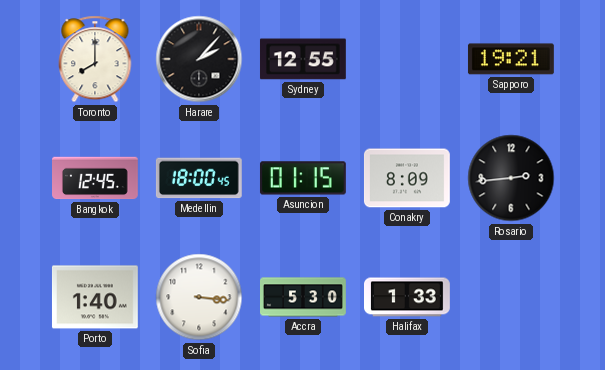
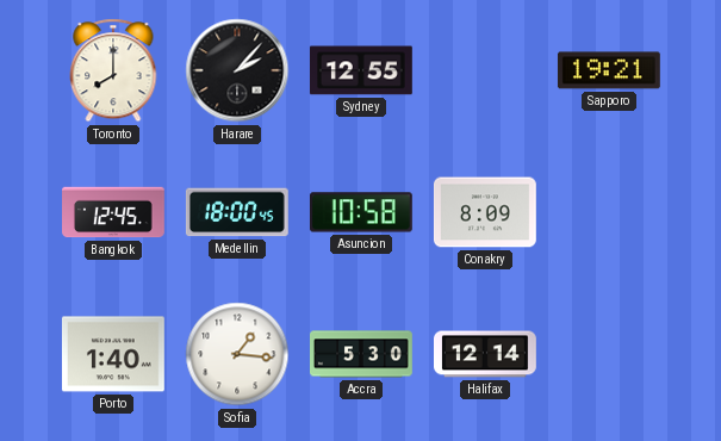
Asuncion: 01:15 -> 10:58
Rosario: 2:44 -> none
Sofia: 3:16 -> 1:16
Halifax: 1:33 -> 12:14
